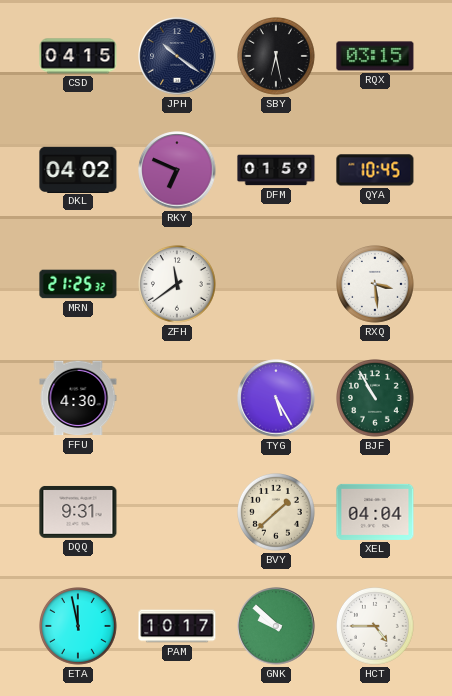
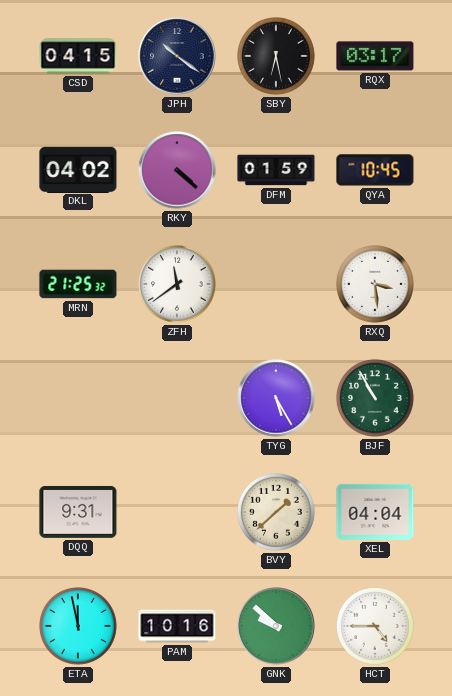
RQX: 03:15 -> 03:17
RKY: 6:49 -> 4:22
FFU: 4:30 -> none
PAM: 10:17 -> 10:16
